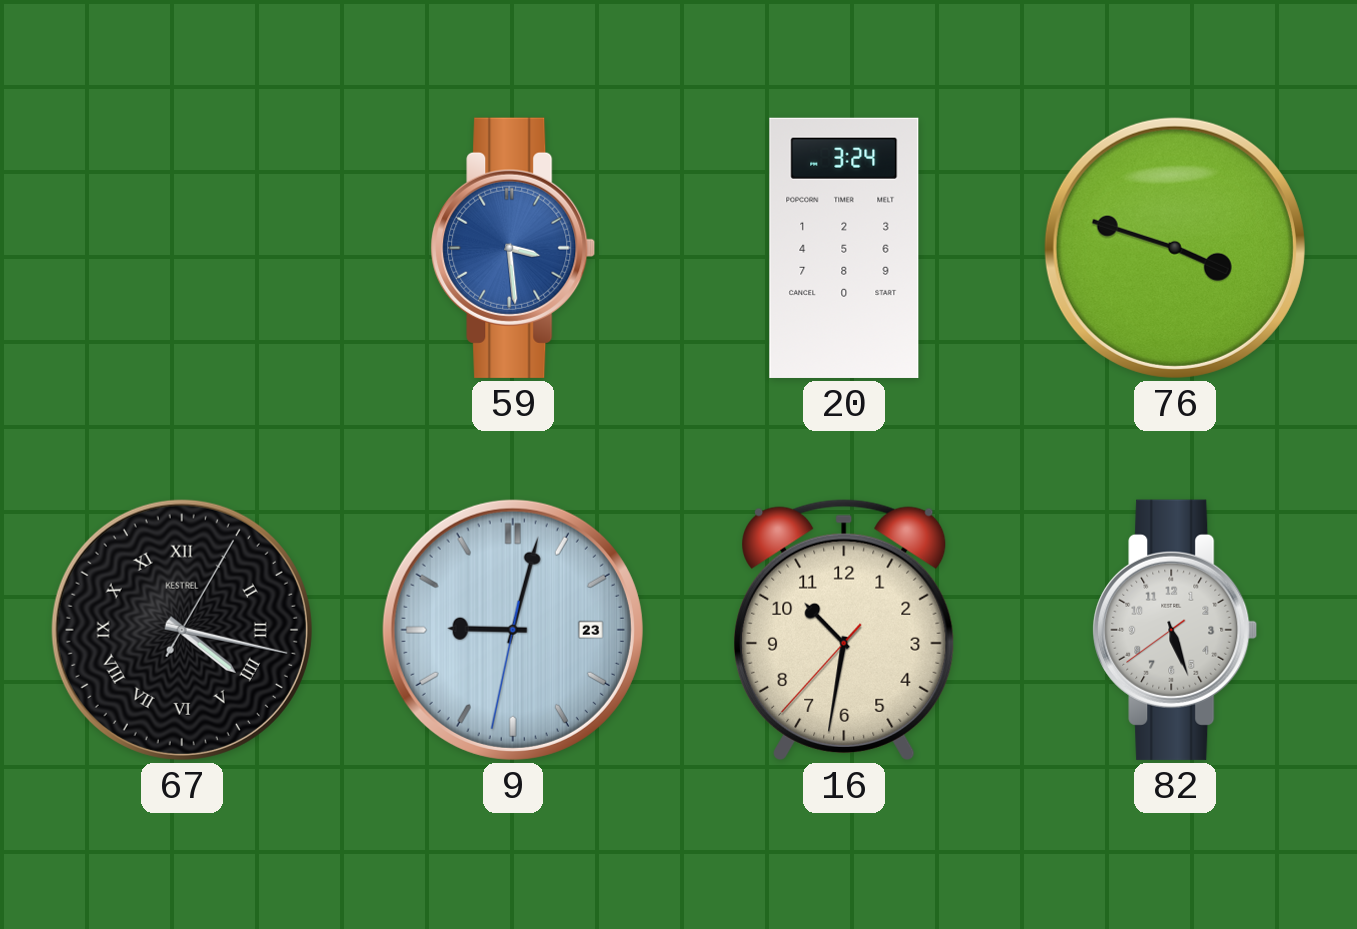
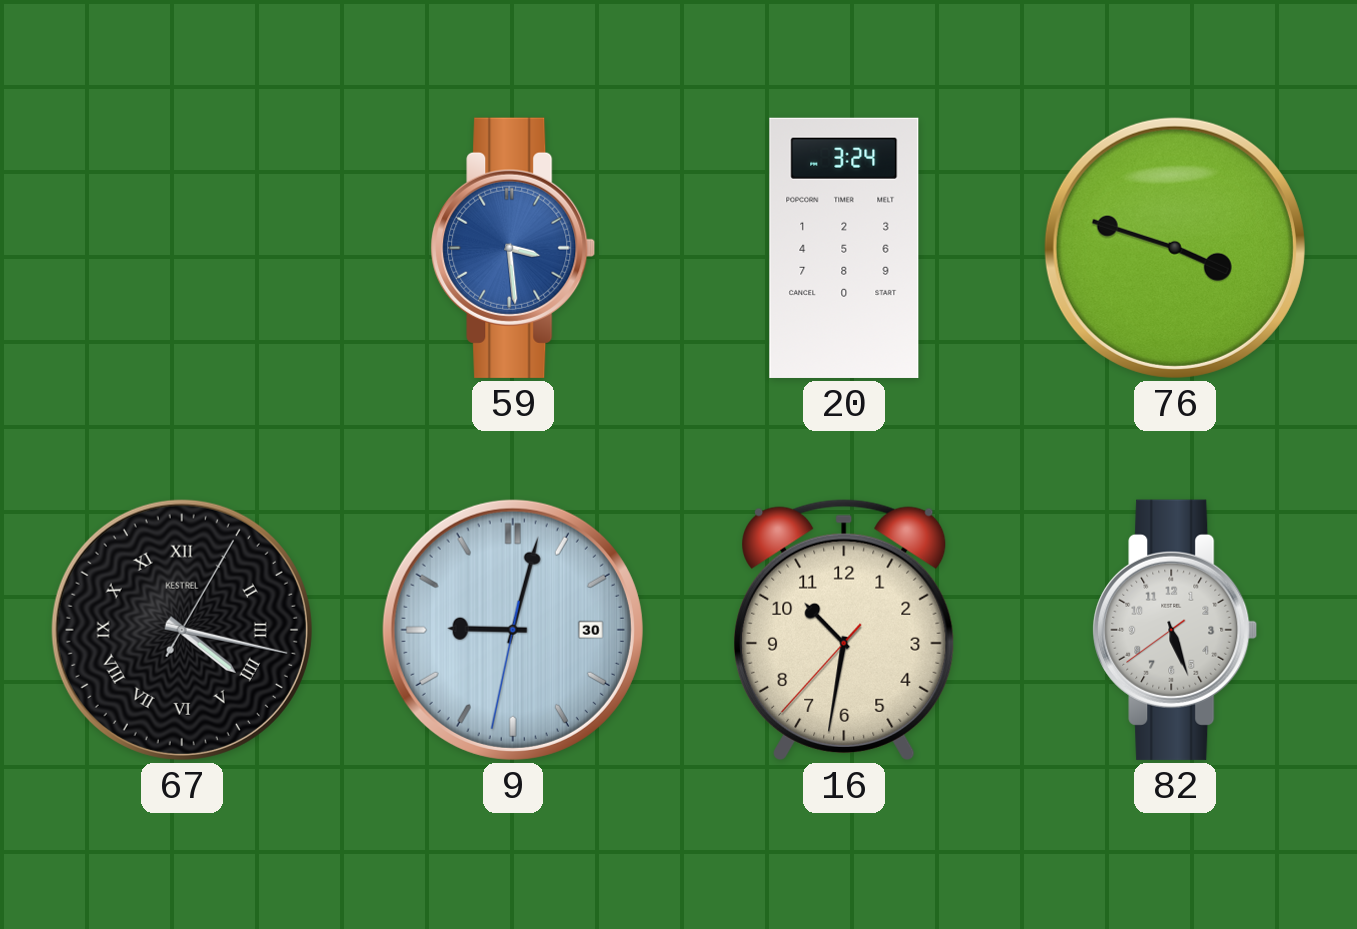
9 date: 23 -> 30
